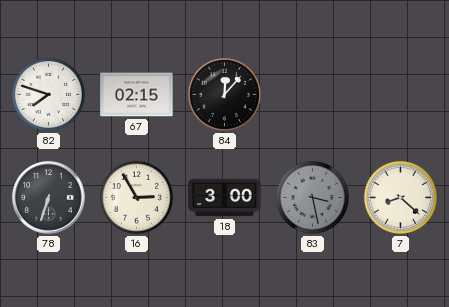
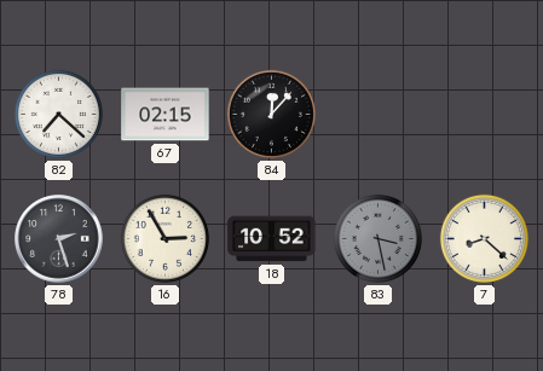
82: 7:48 -> 7:22
78: 6:33 -> 2:27
18: 3:00 -> 10:52
